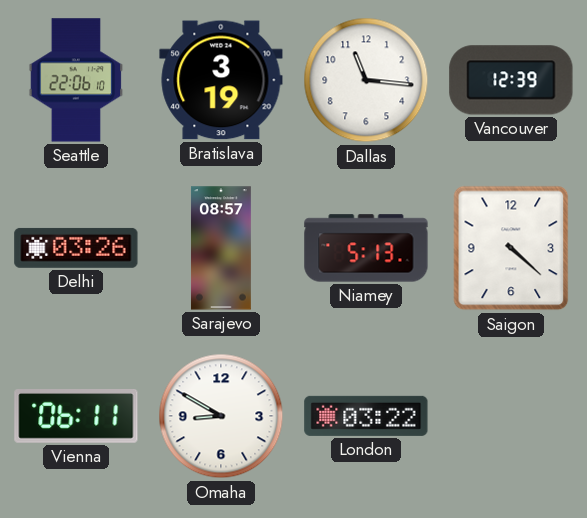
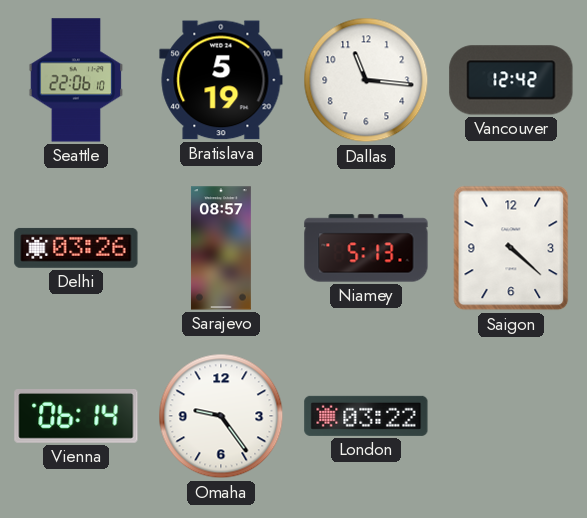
Bratislava: 3:19 -> 5:19
Vancouver: 12:39 -> 12:42
Vienna: 06:11 -> 06:14
Omaha: 8:50 -> 9:24
